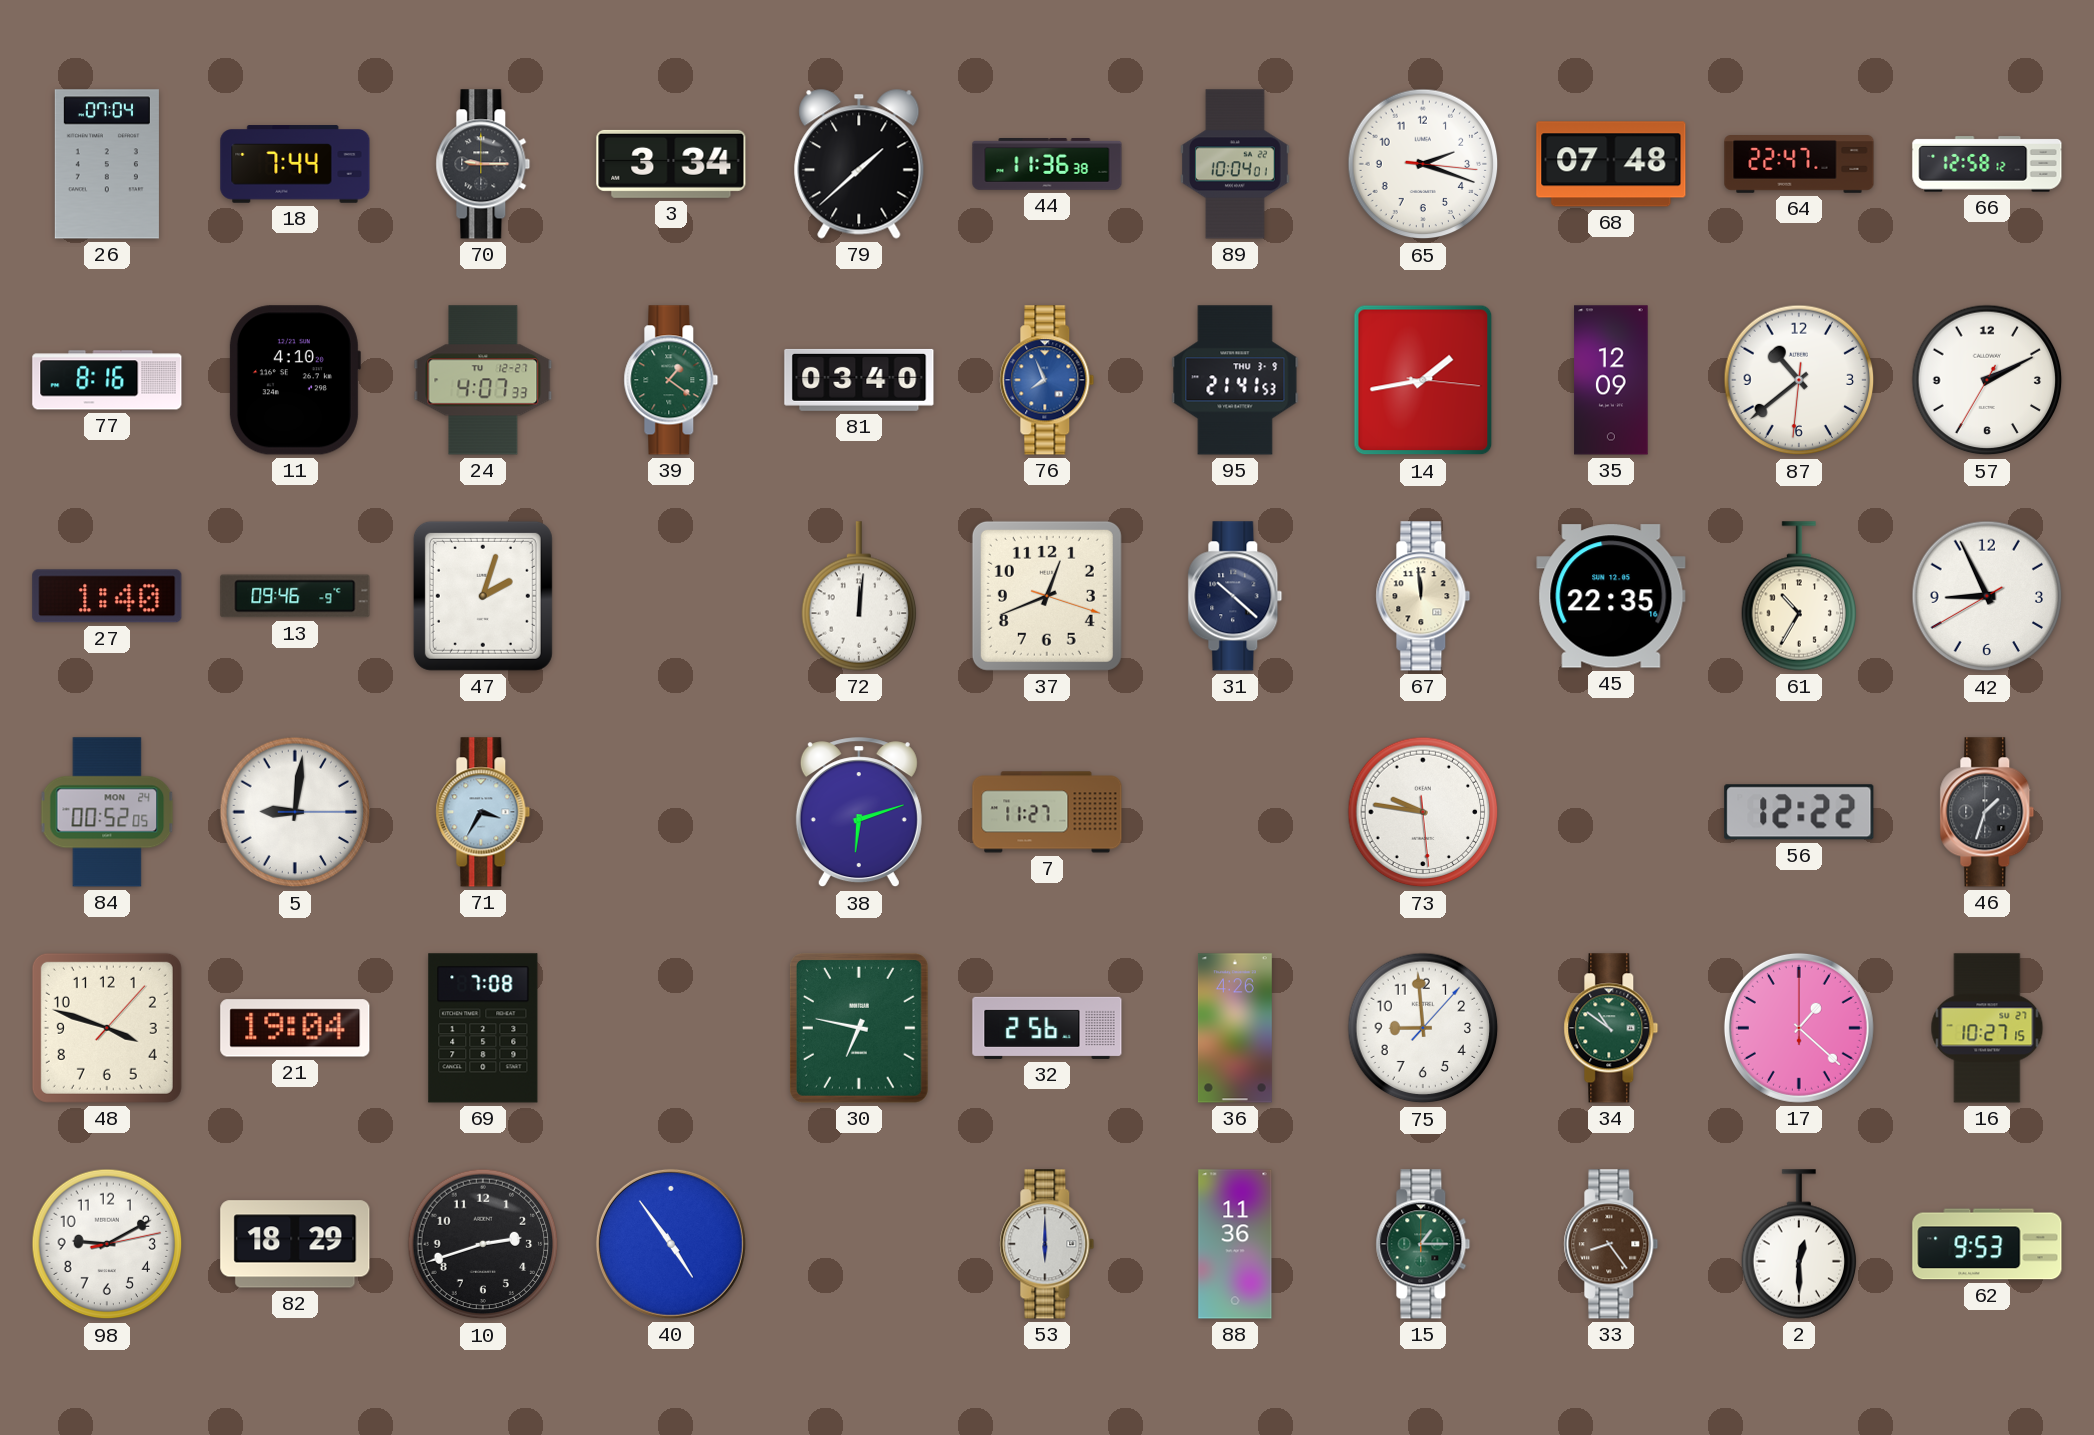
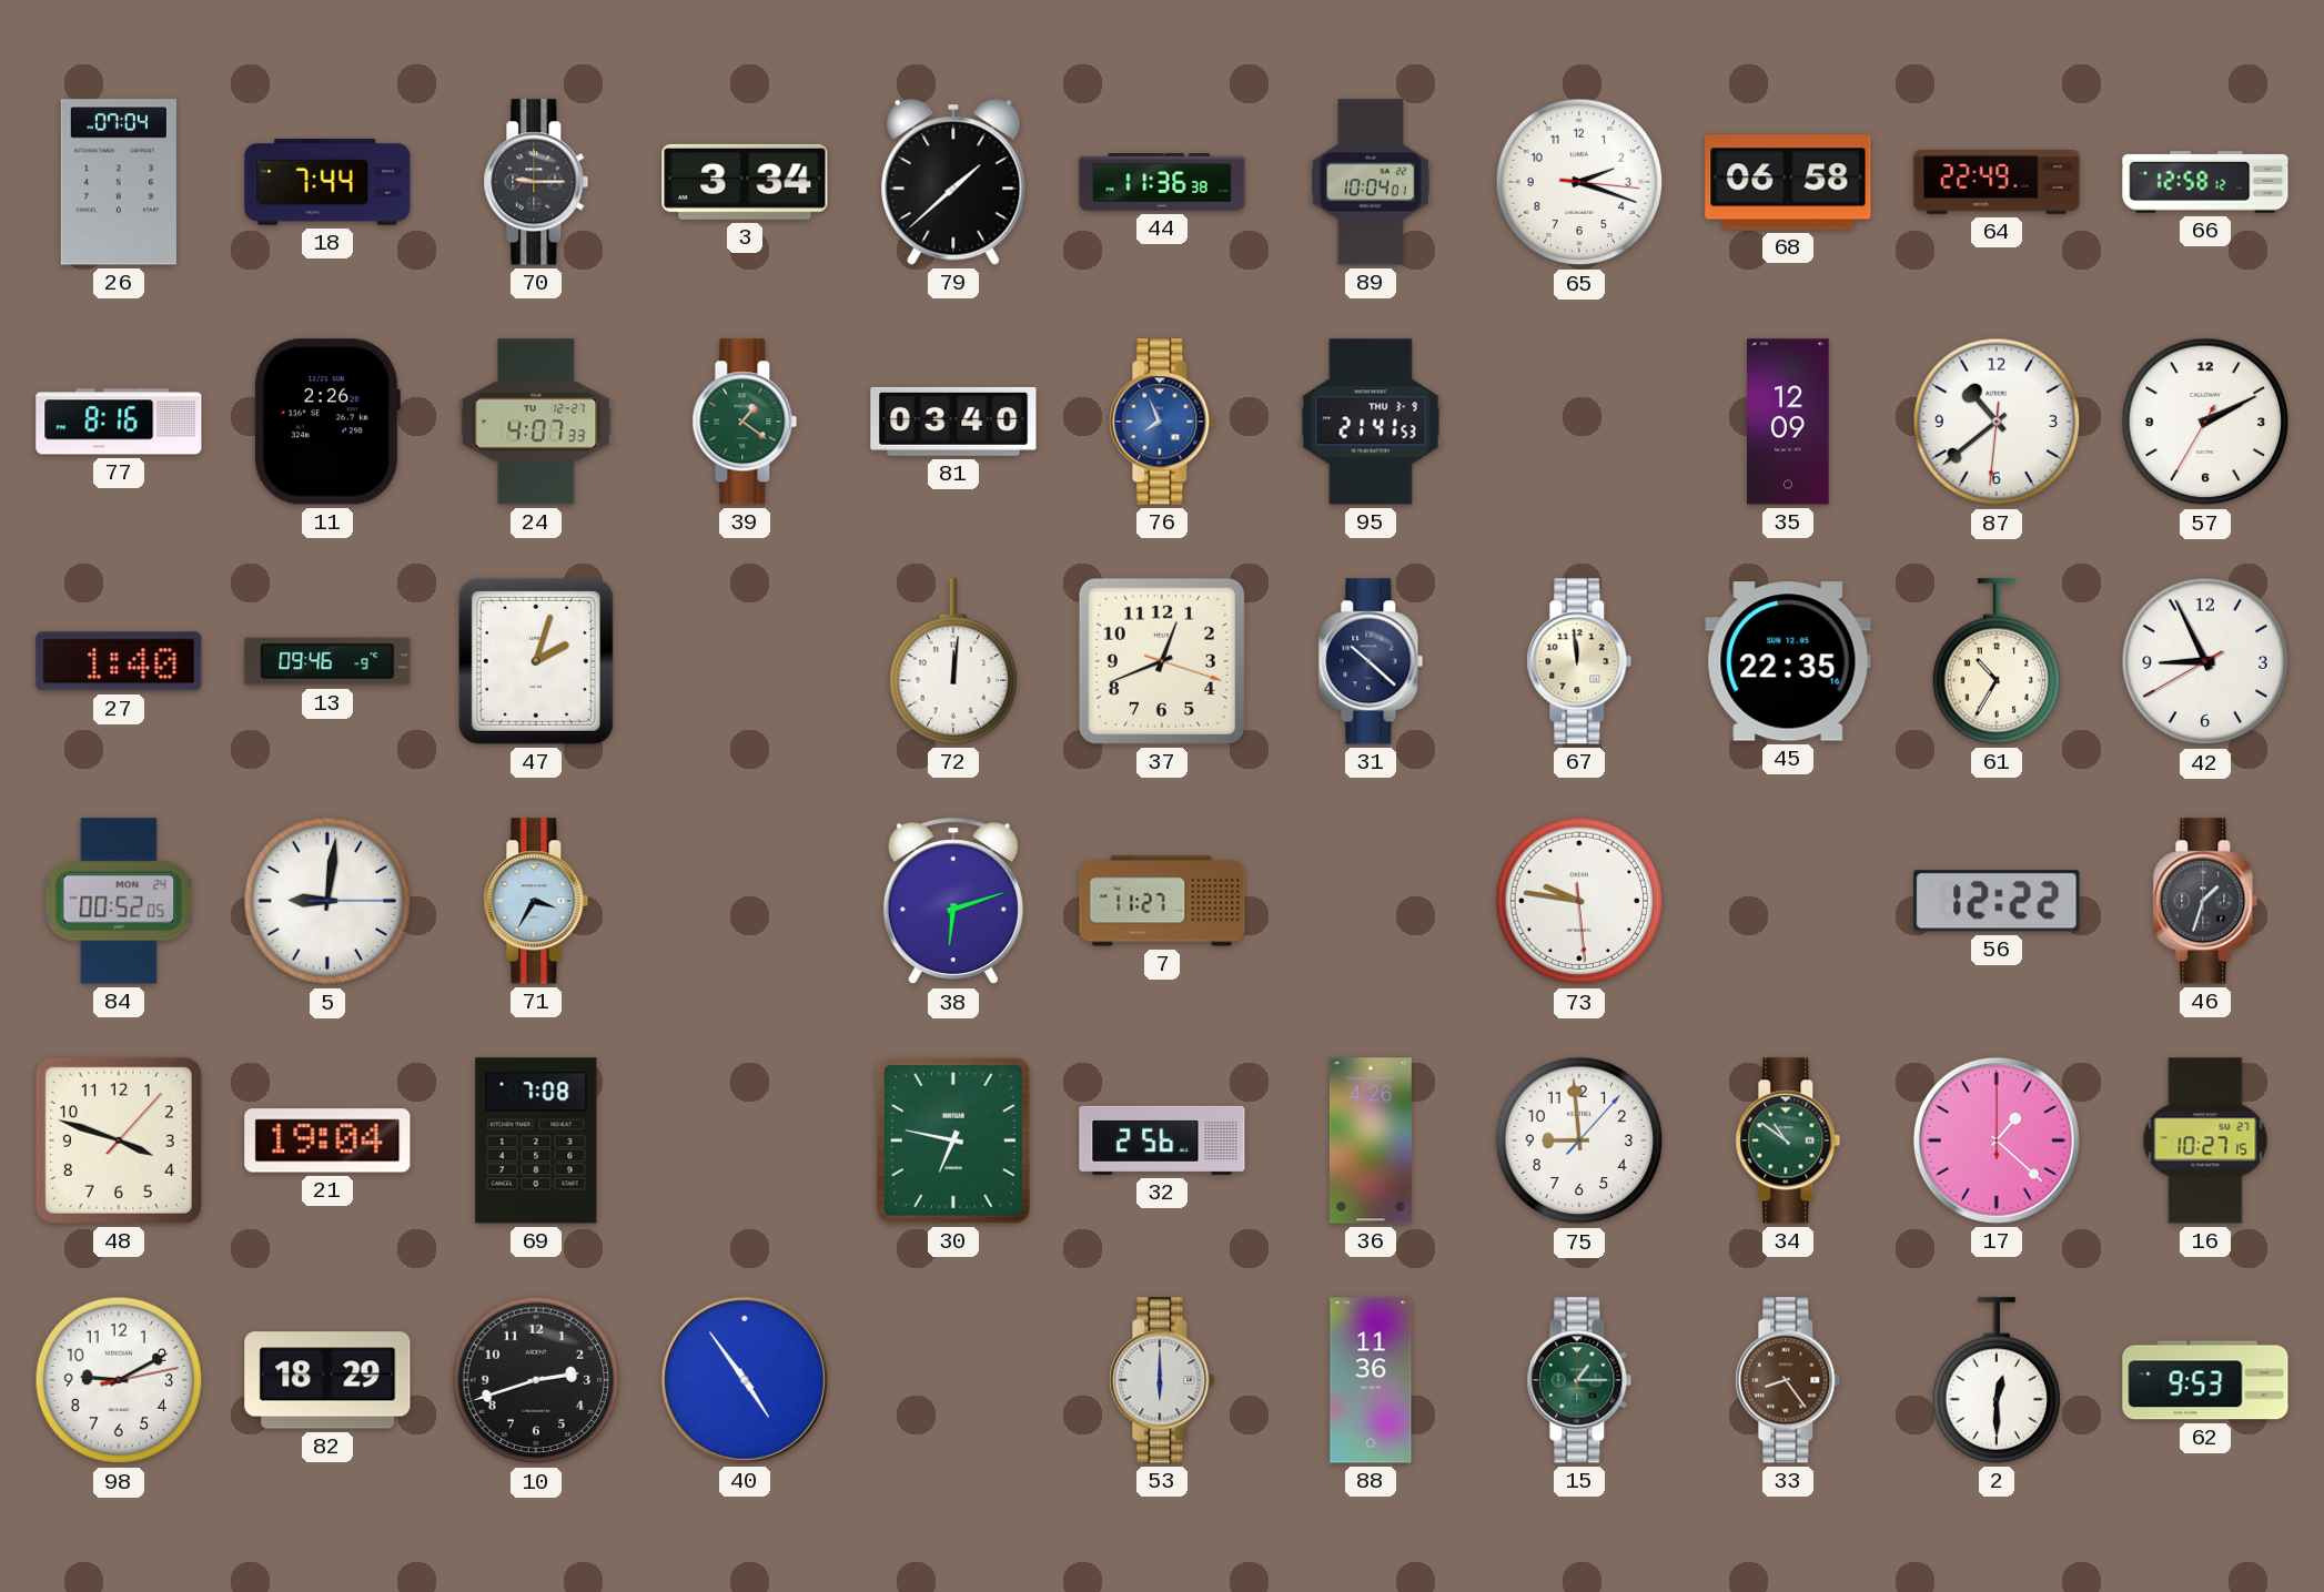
68: 07:48 -> 06:58
64: 22:47 -> 22:49
11: 4:10 -> 2:26
14: 1:43 -> none
